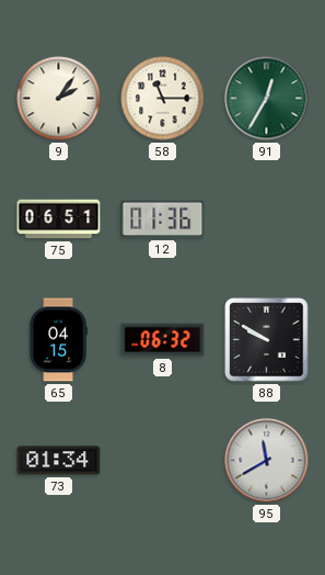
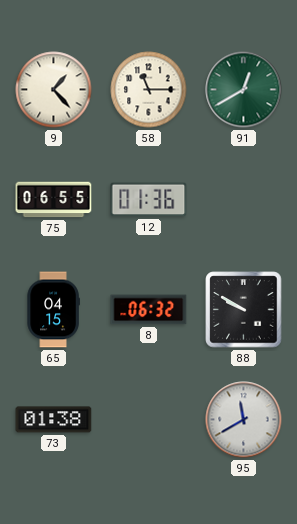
9: 2:06 -> 1:23
91: 12:35 -> 12:40
75: 06:51 -> 06:55
73: 01:34 -> 01:38
